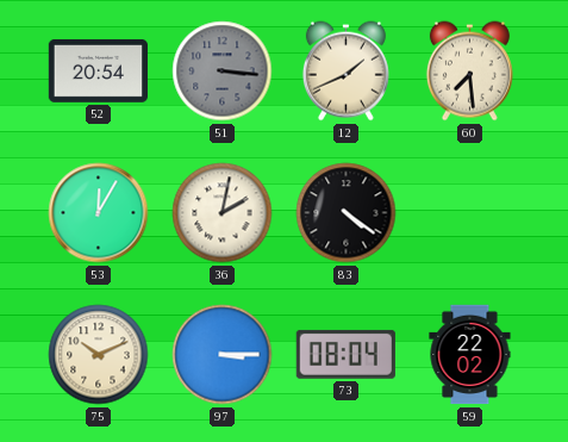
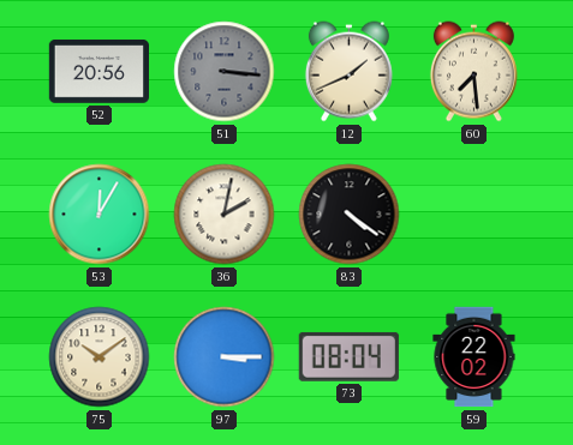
52: 20:54 -> 20:56
75: 10:11 -> 10:09
